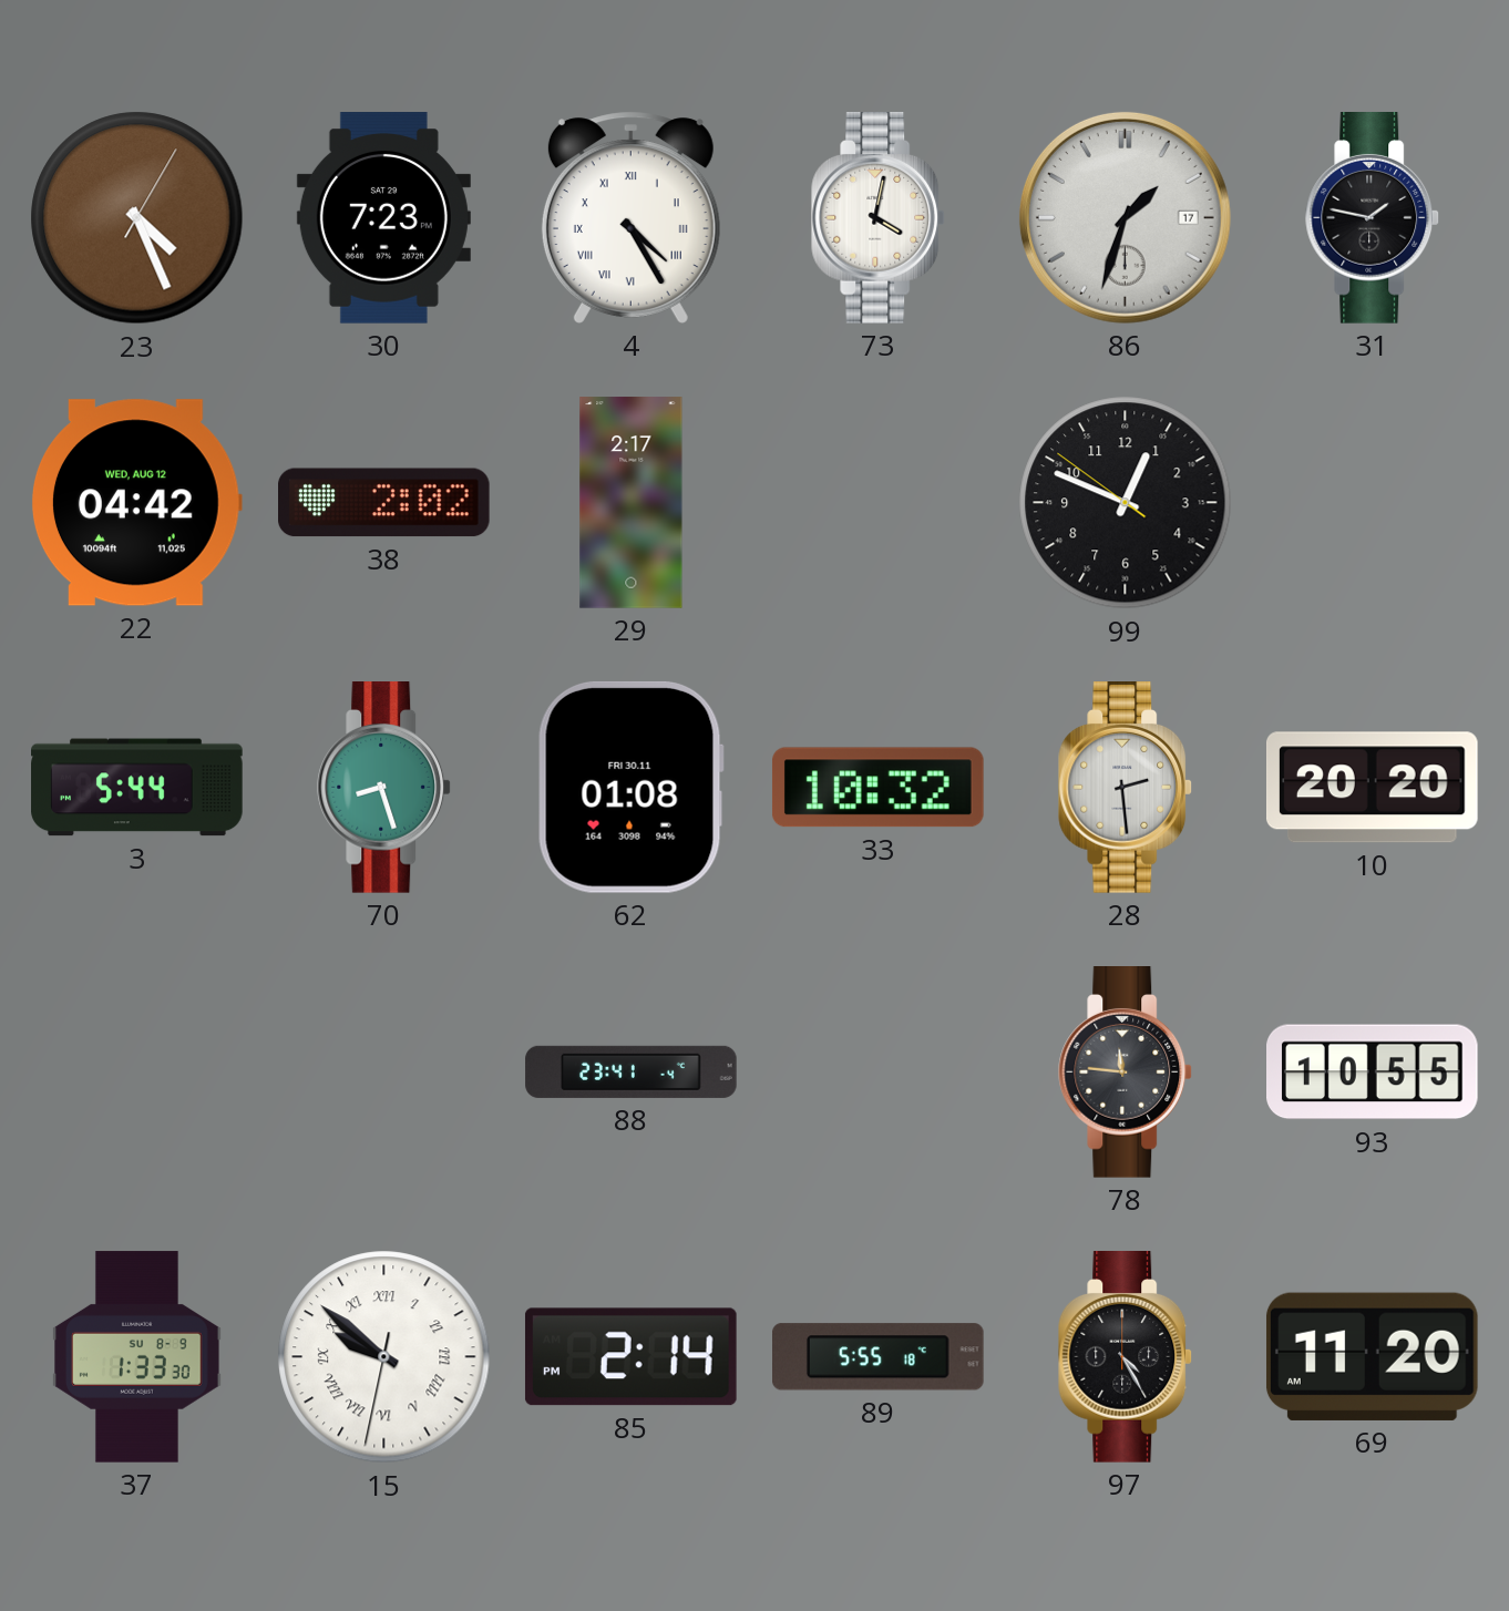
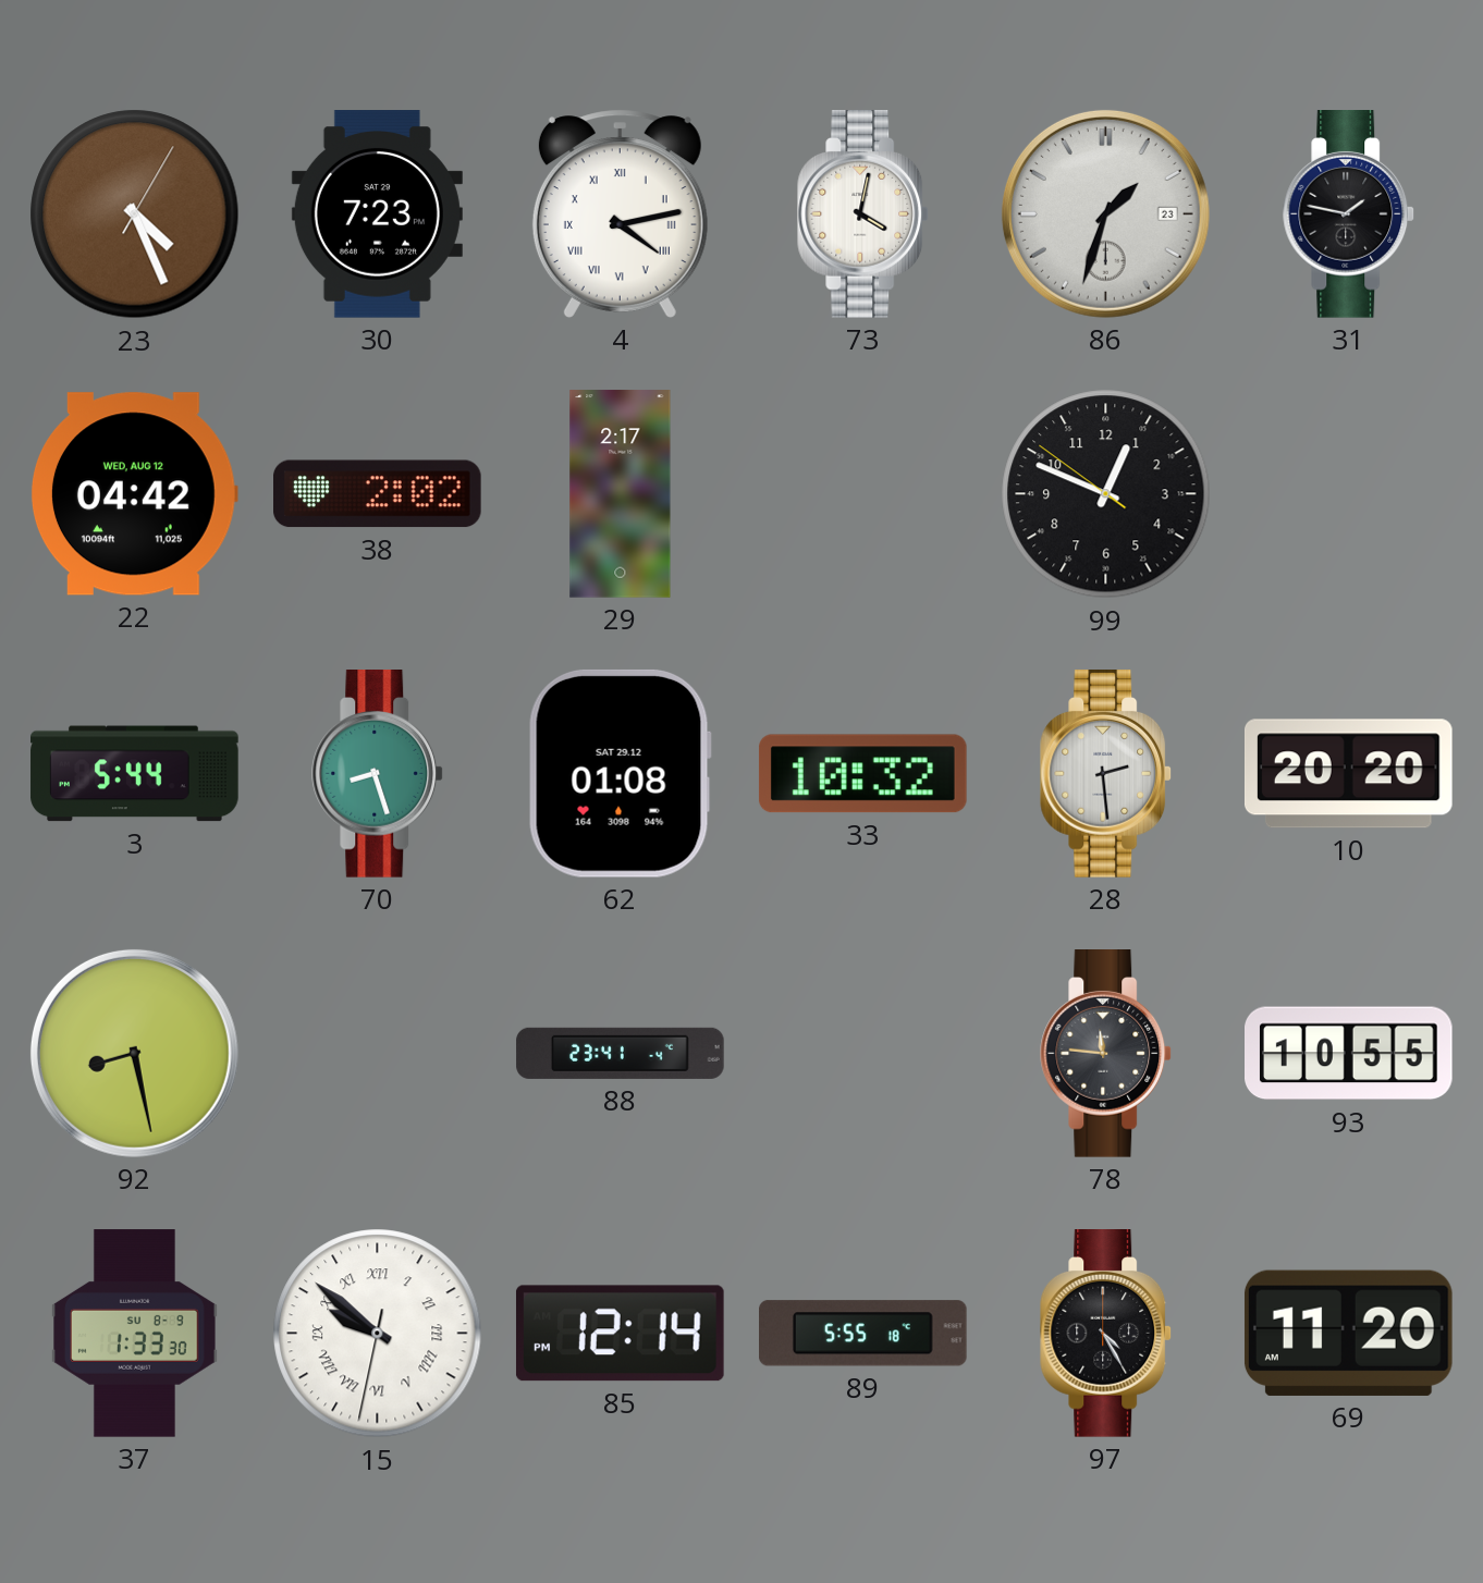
4: 4:25 -> 4:13
86 date: 17 -> 23
62 date: FRI 30.11 -> SAT 29.12
92: none -> 8:28
85: 2:14 -> 12:14
